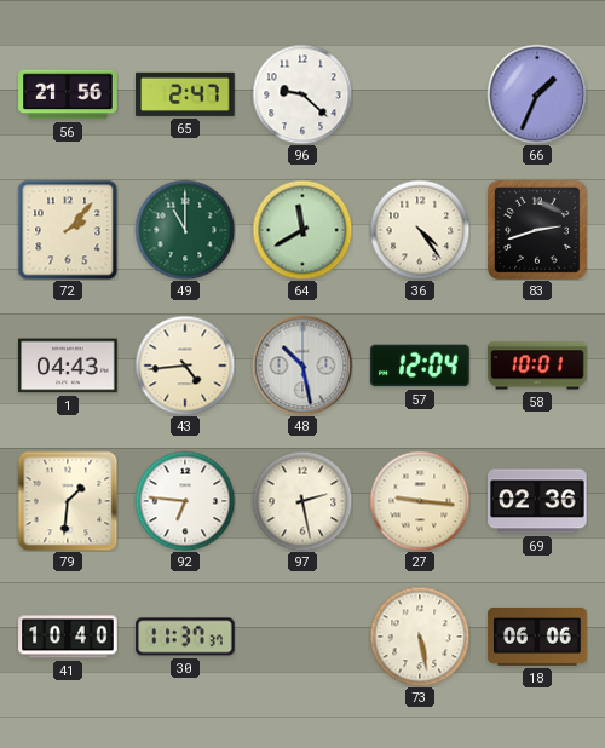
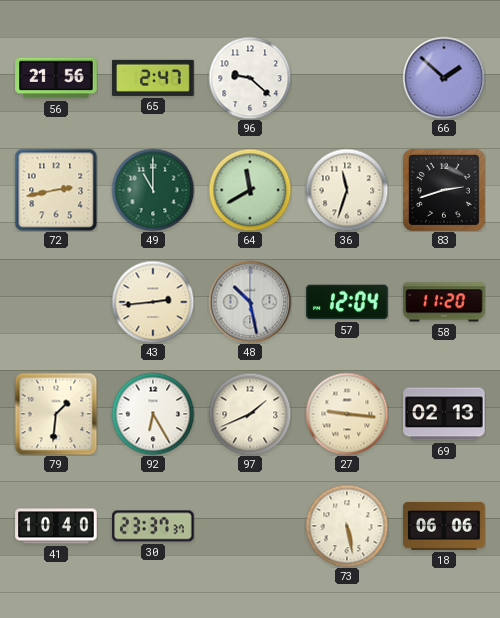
66: 1:34 -> 1:52
72: 2:07 -> 2:43
36: 4:24 -> 11:33
1: 04:43 -> none
43: 4:44 -> 2:44
58: 10:01 -> 11:20
92: 6:46 -> 6:25
97: 2:28 -> 1:41
69: 02:36 -> 02:13
30: 11:37 -> 23:37
